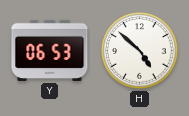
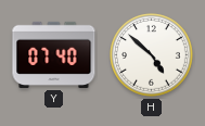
Y: 06:53 -> 07:40
